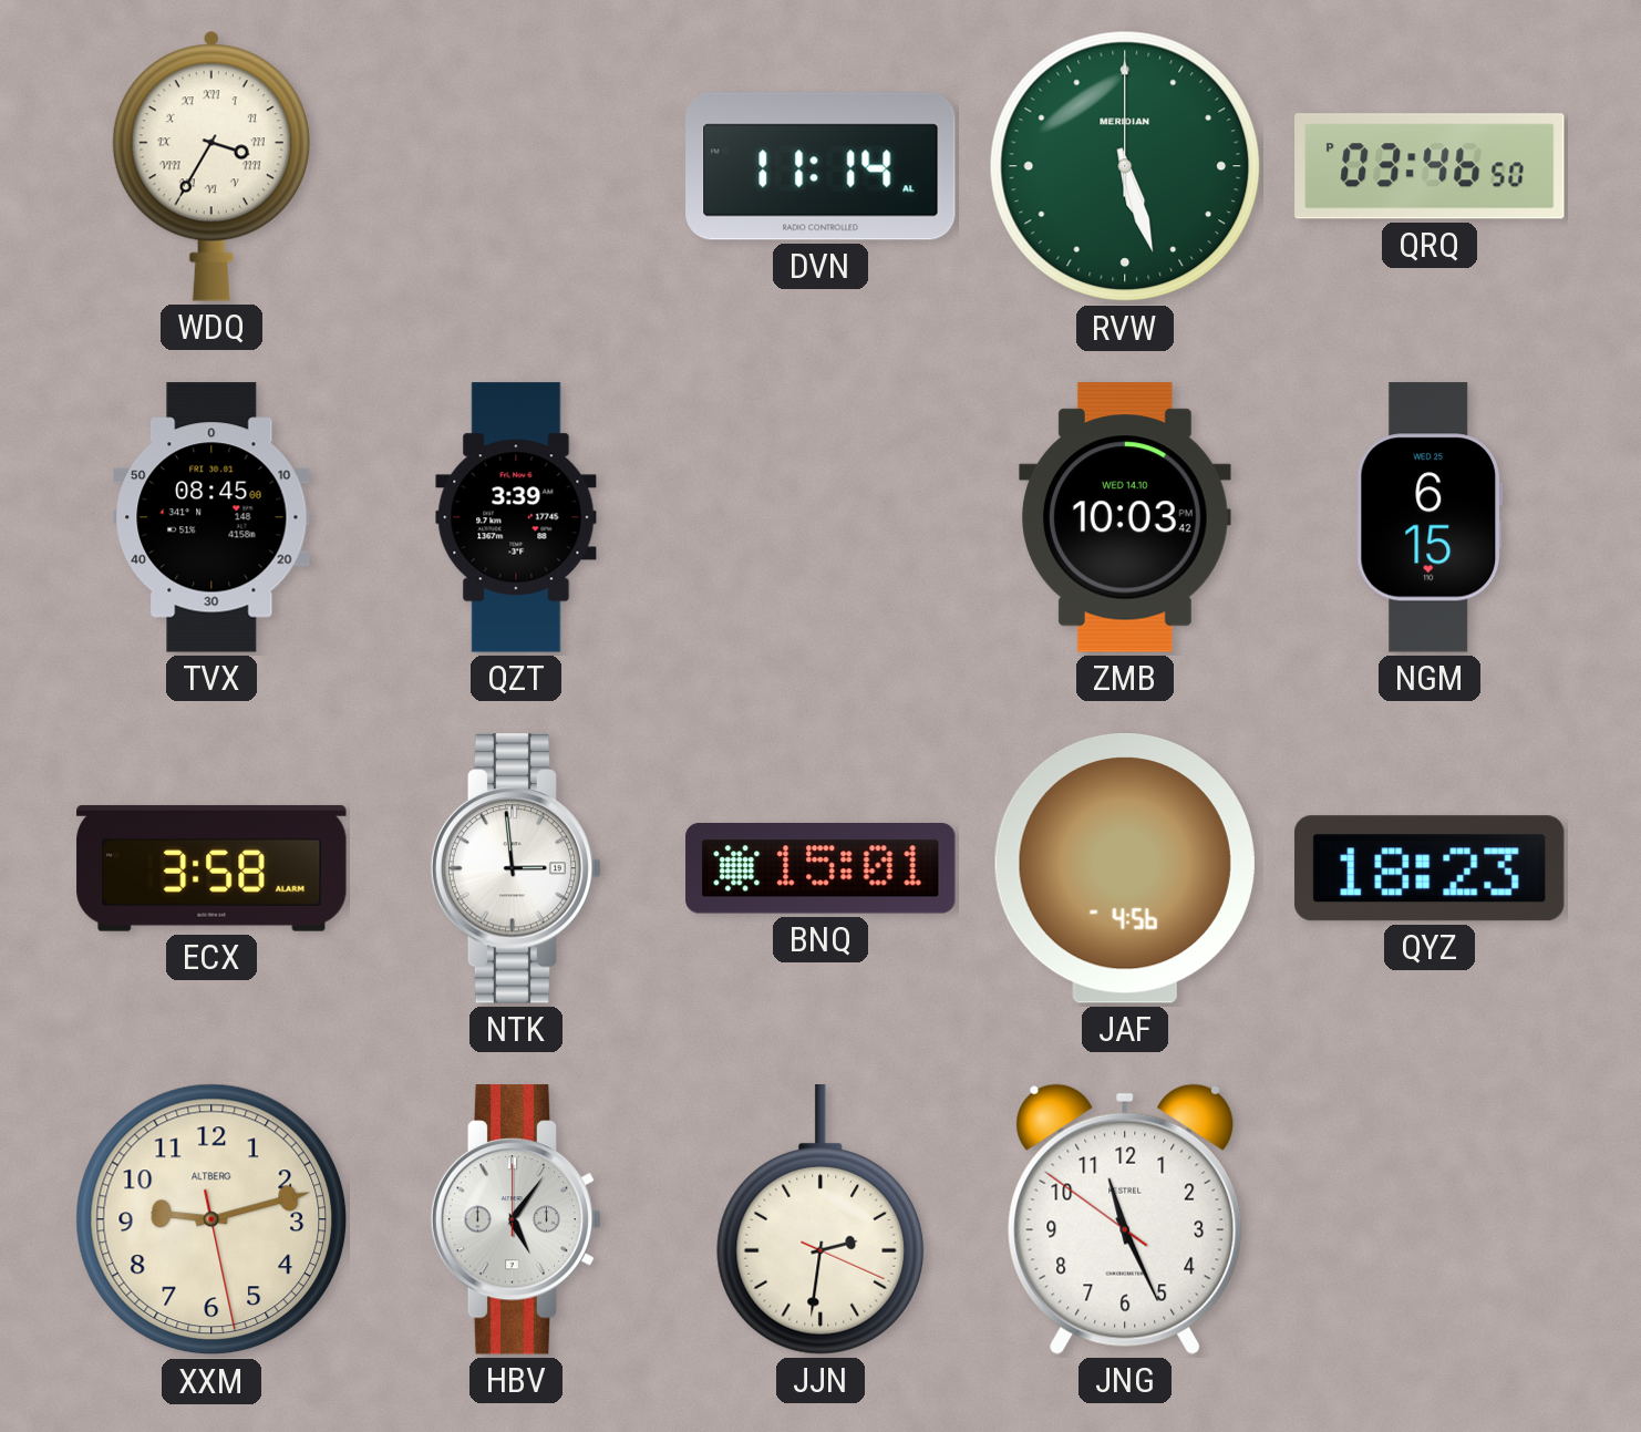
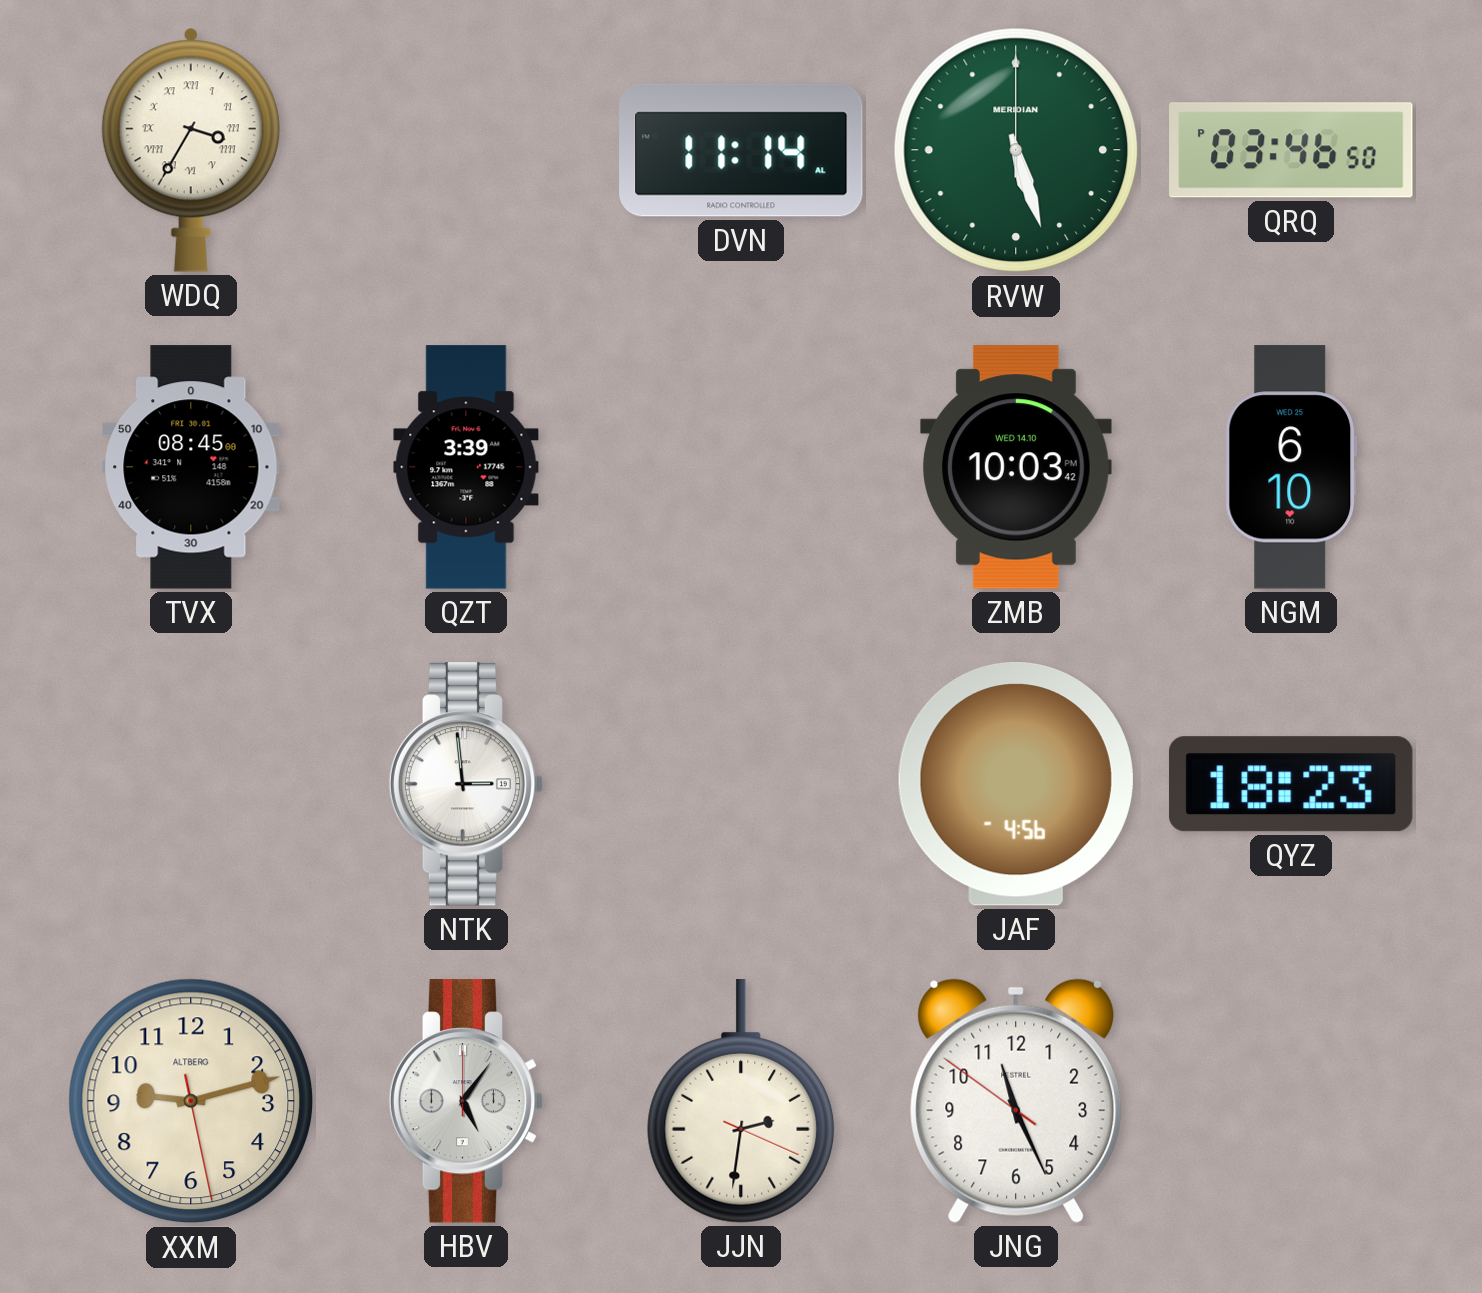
NGM: 6:15 -> 6:10
ECX: 3:58 -> none
BNQ: 15:01 -> none
